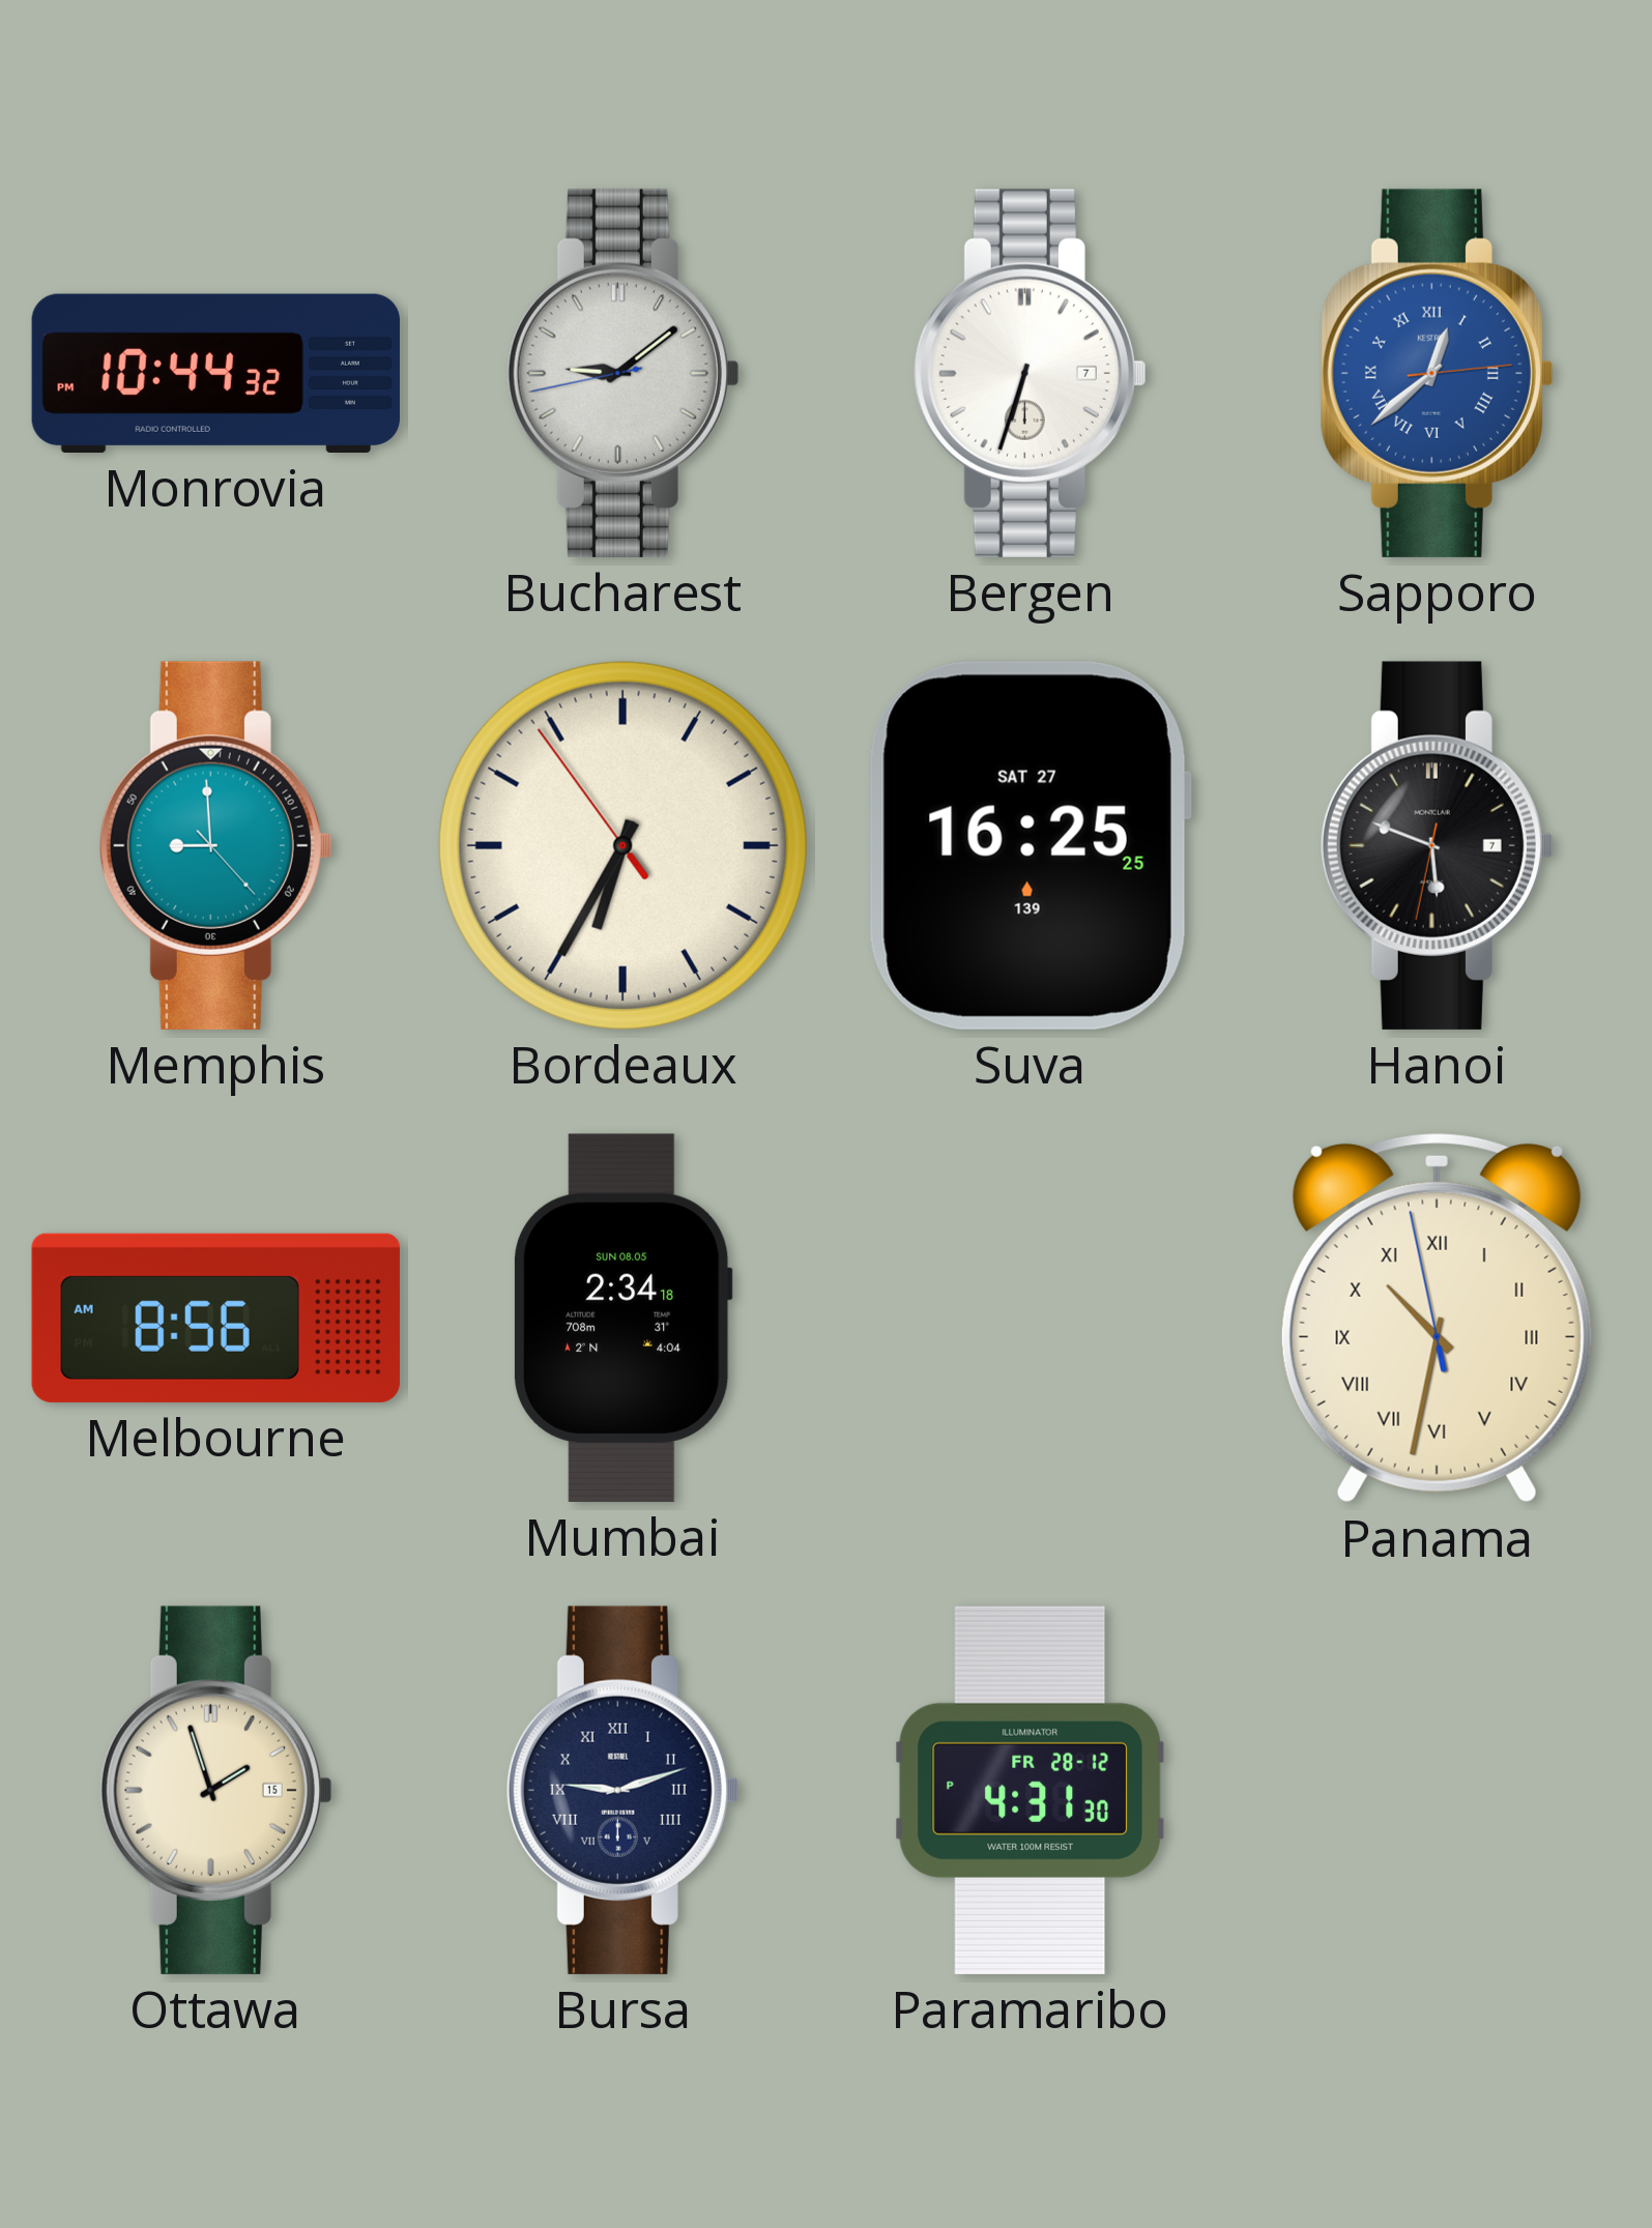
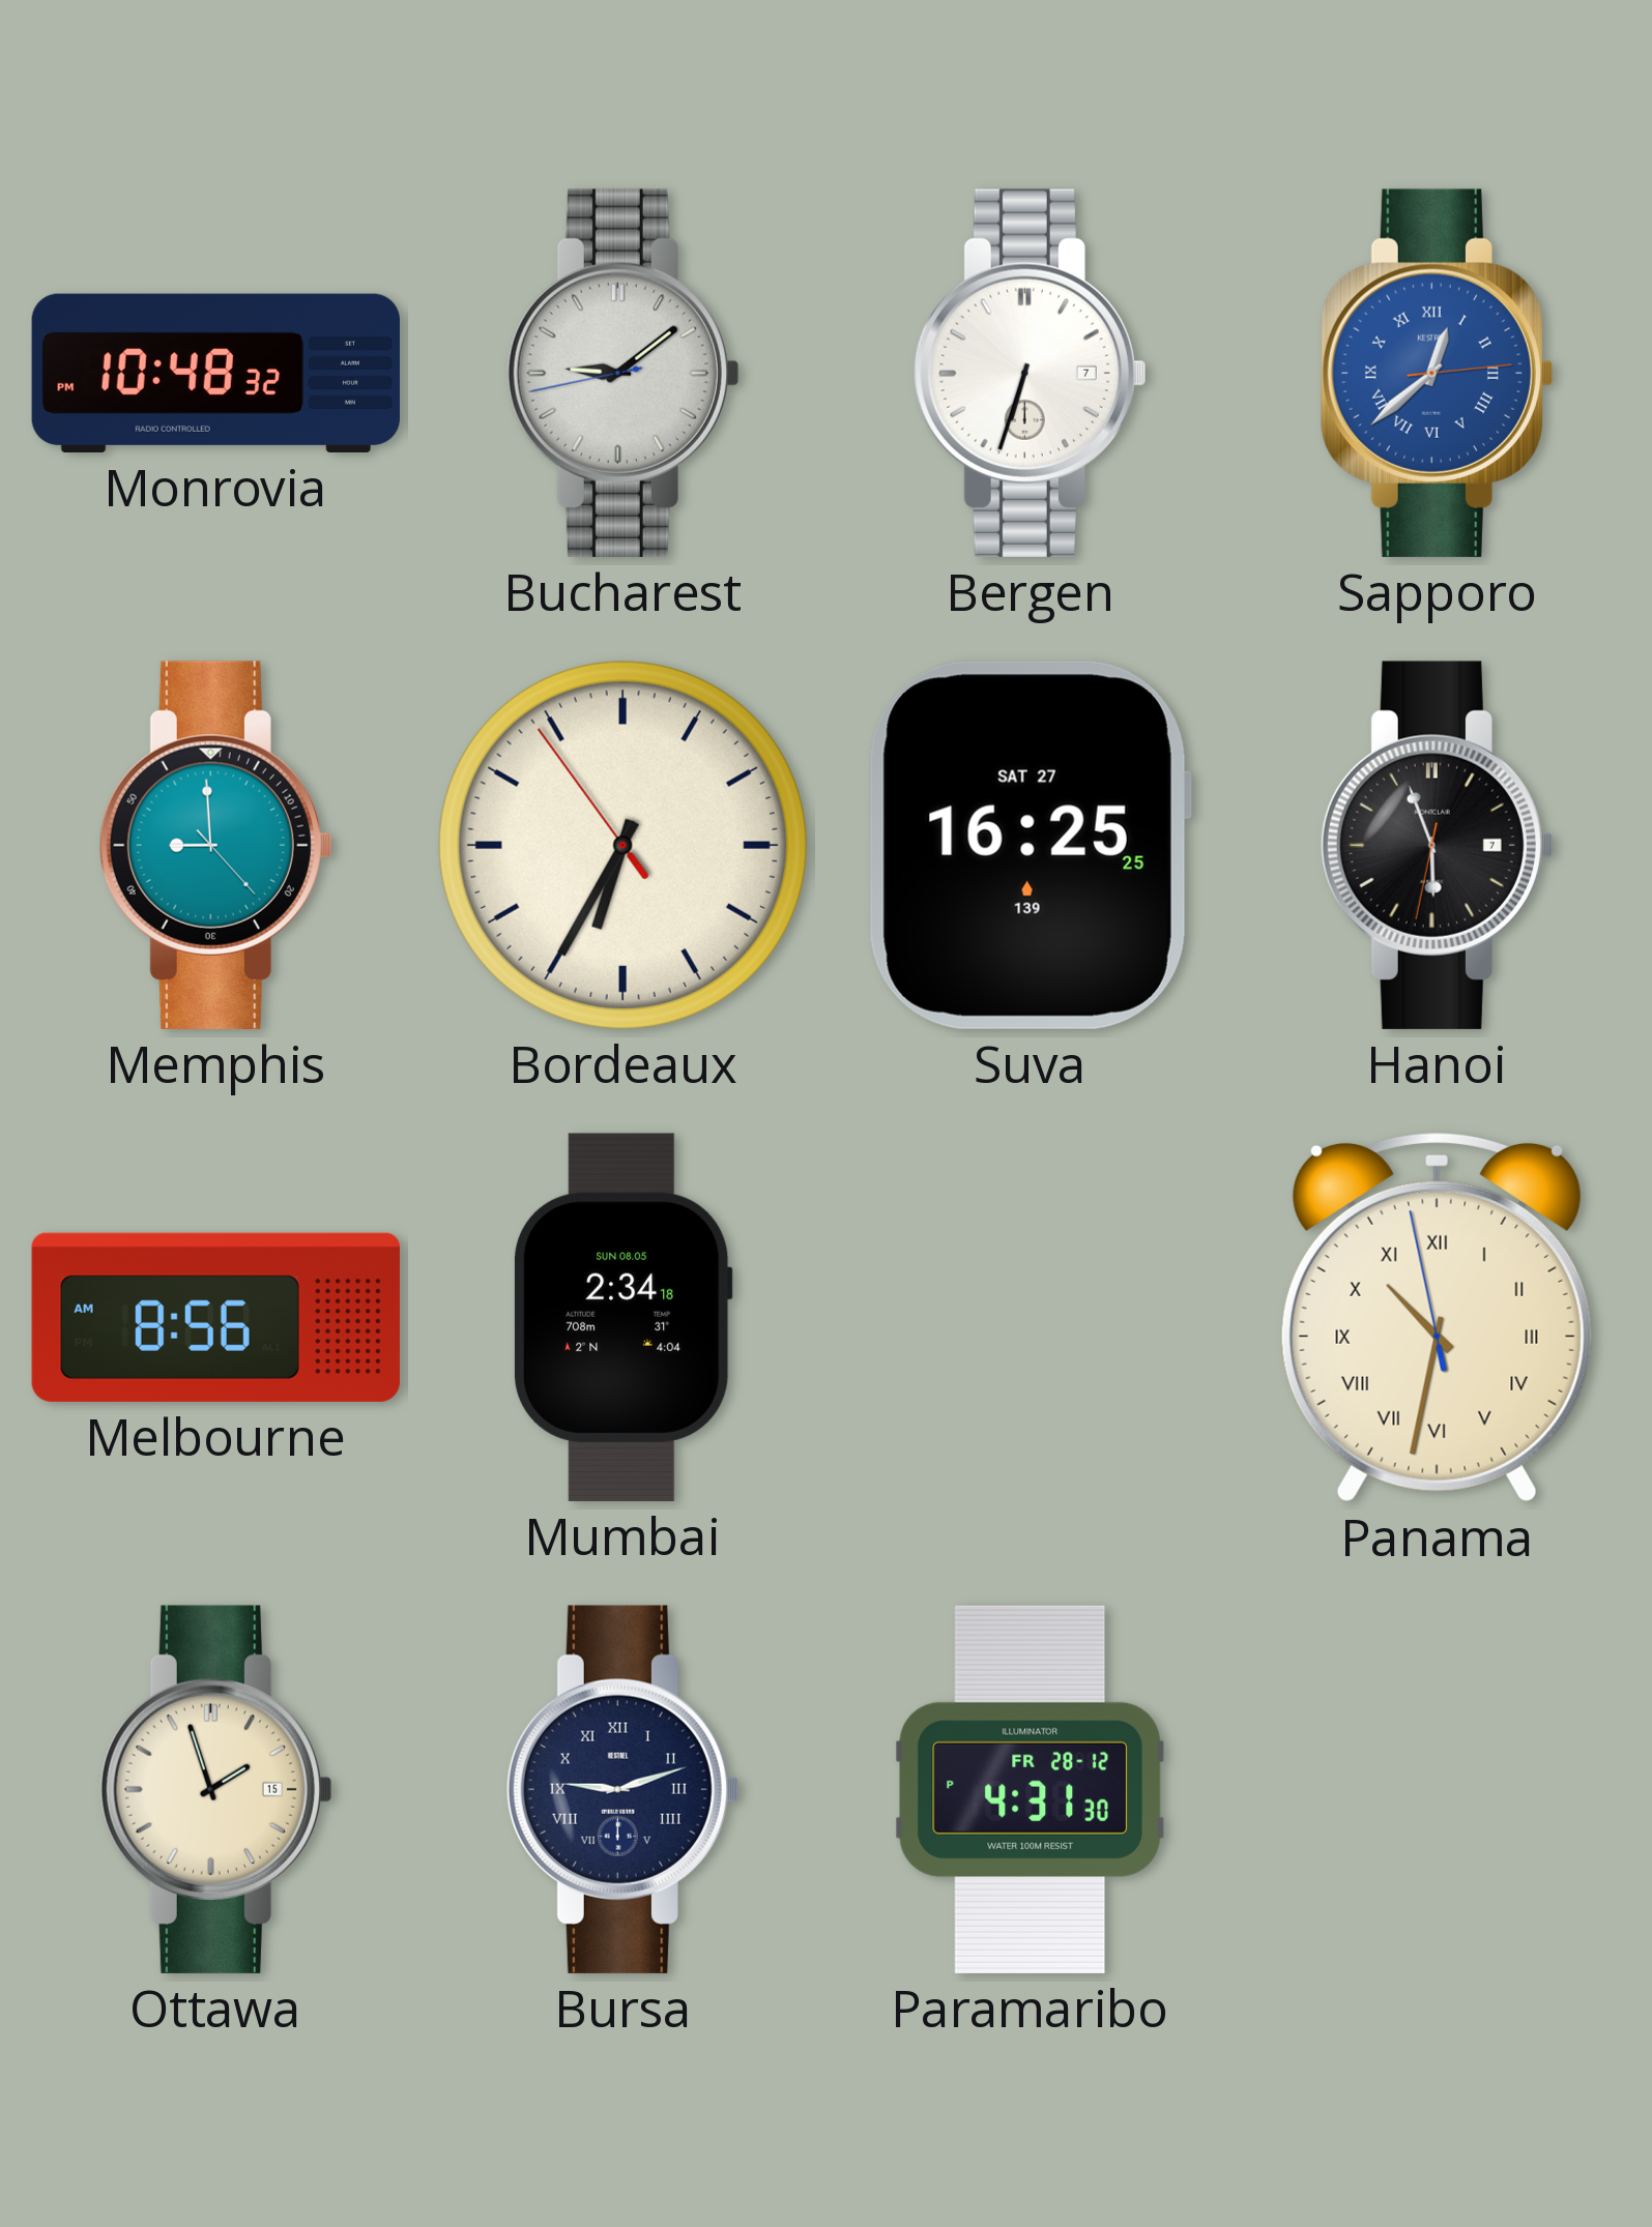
Monrovia: 10:44 -> 10:48
Hanoi: 5:48 -> 5:56
